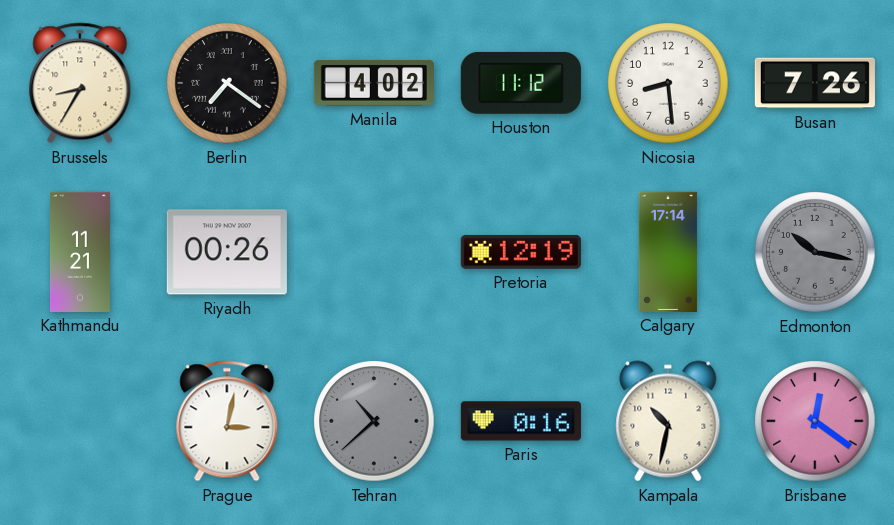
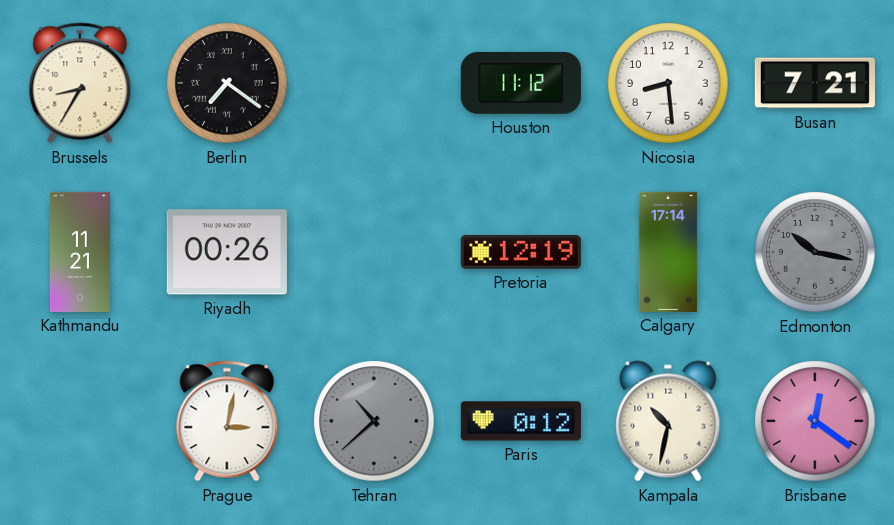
Manila: 4:02 -> none
Busan: 7:26 -> 7:21
Paris: 0:16 -> 0:12
